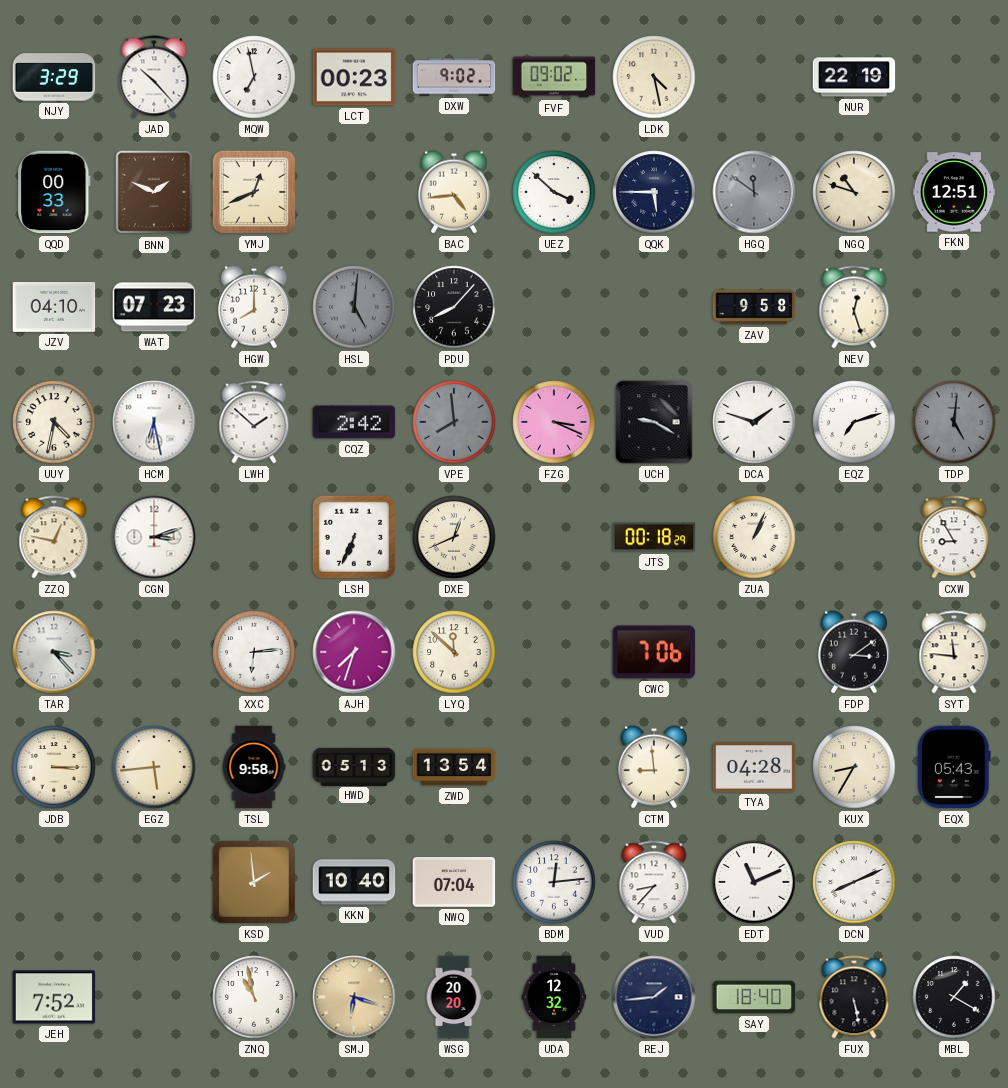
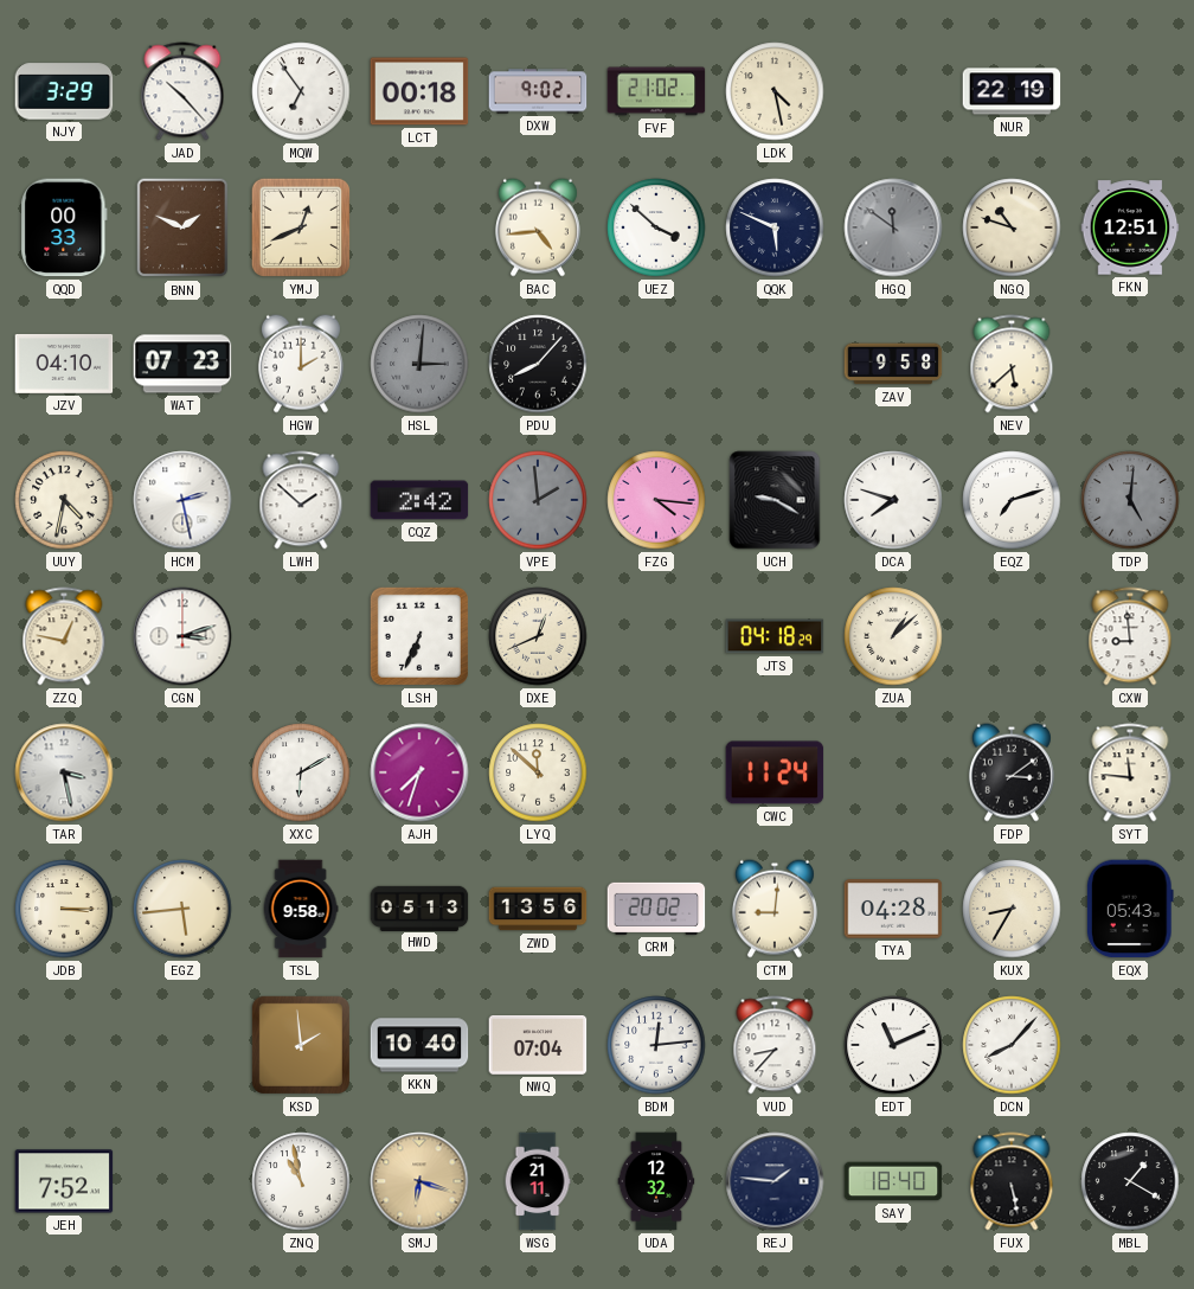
MQW: 6:58 -> 6:54
LCT: 00:23 -> 00:18
FVF: 09:02 -> 21:02
QQK: 5:45 -> 5:49
HGW: 8:00 -> 2:00
HSL: 5:01 -> 3:01
NEV: 12:27 -> 5:38
HCM: 6:28 -> 2:28
VPE: 7:59 -> 1:59
FZG: 3:19 -> 4:16
DCA: 1:48 -> 7:48
JTS: 00:18 -> 04:18
ZUA: 1:04 -> 1:08
CXW: 8:55 -> 8:59
TAR: 3:23 -> 3:28
XXC: 6:14 -> 6:10
CWC: 7:06 -> 11:24
ZWD: 13:54 -> 13:56
CRM: none -> 20:02
CTM: 8:59 -> 9:01
DCN: 8:11 -> 8:07
WSG: 20:20 -> 21:11
REJ: 1:44 -> 1:46
